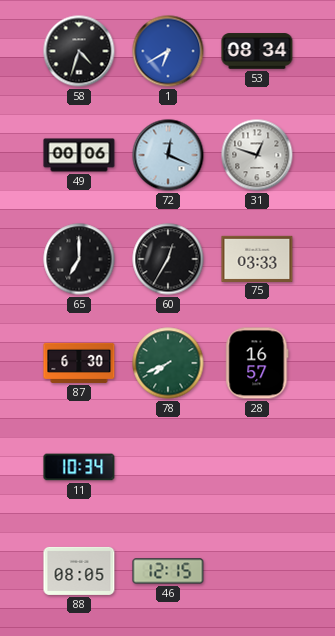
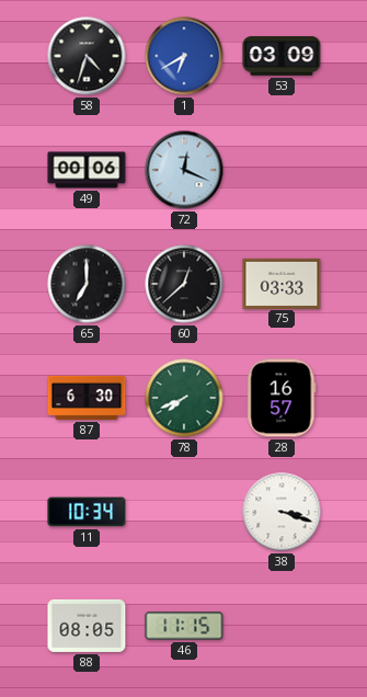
53: 08:34 -> 03:09
31: 12:48 -> none
60: 12:35 -> 12:38
38: none -> 3:18
46: 12:15 -> 11:15
